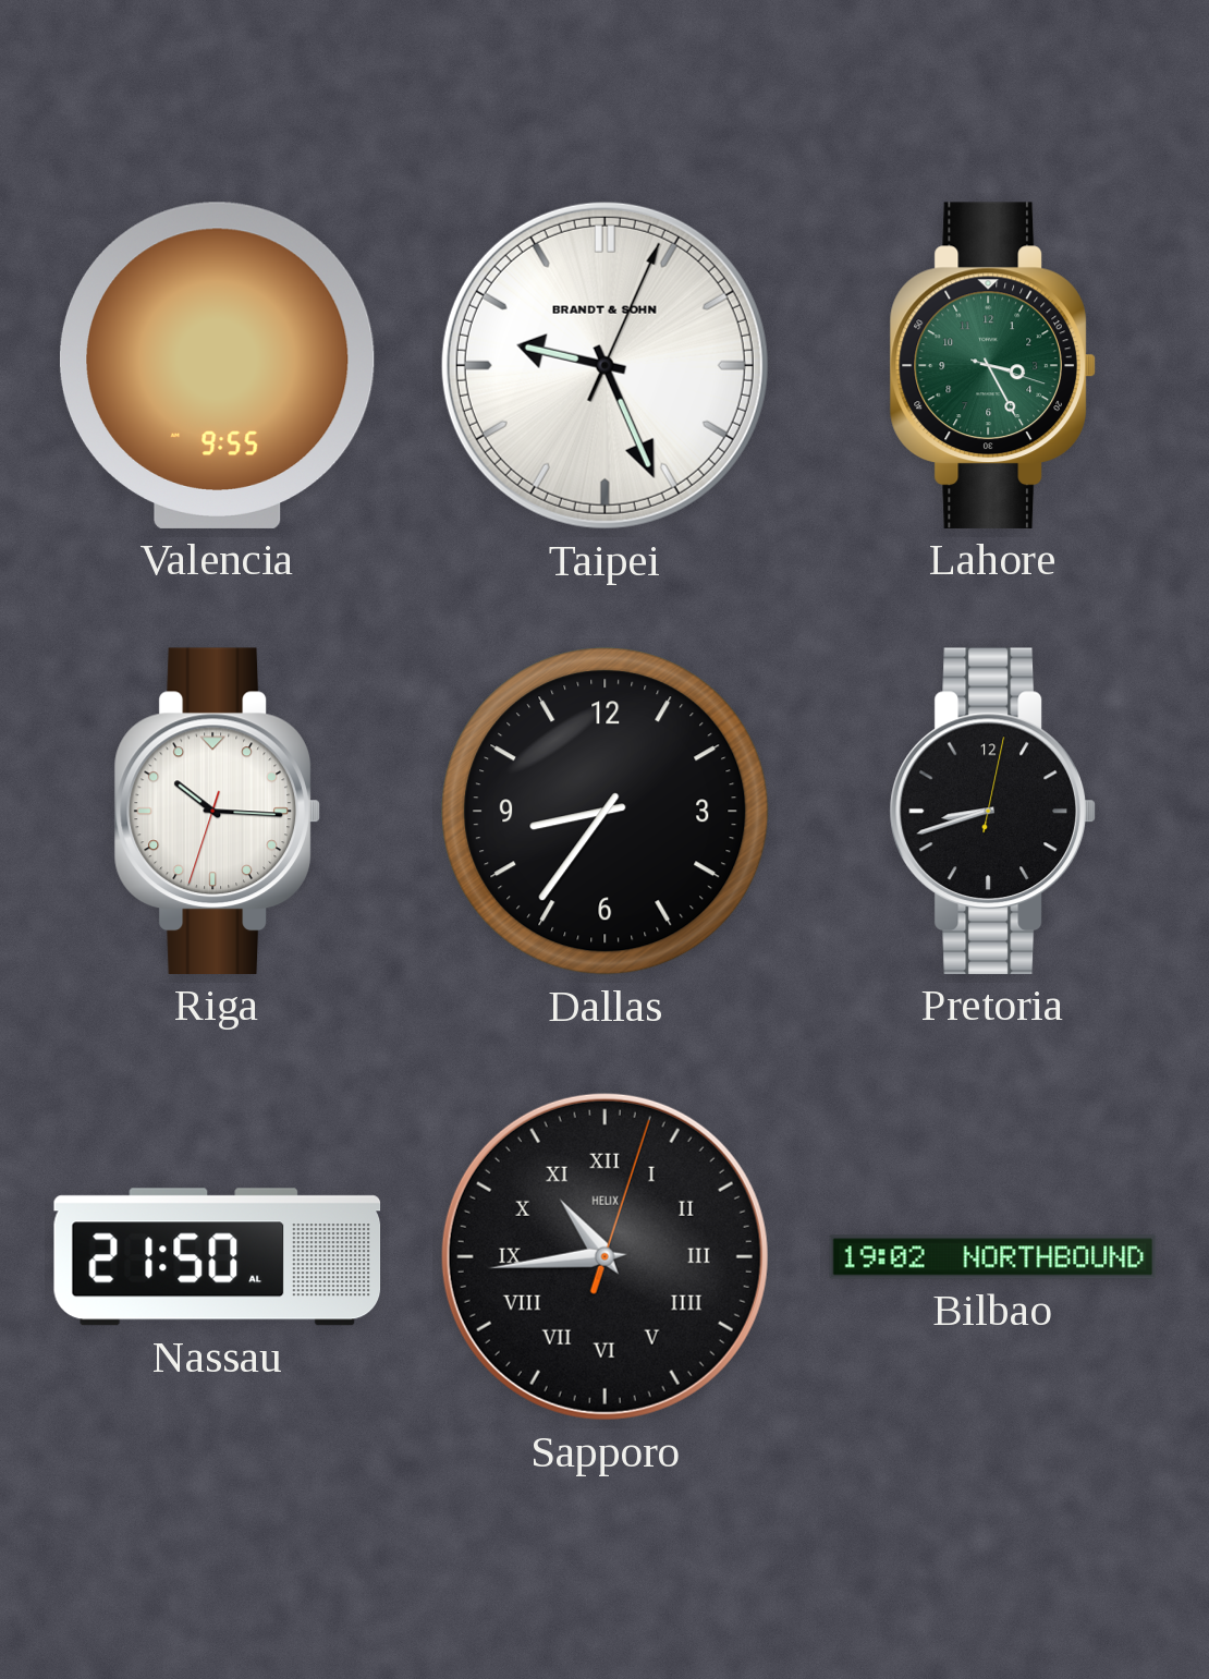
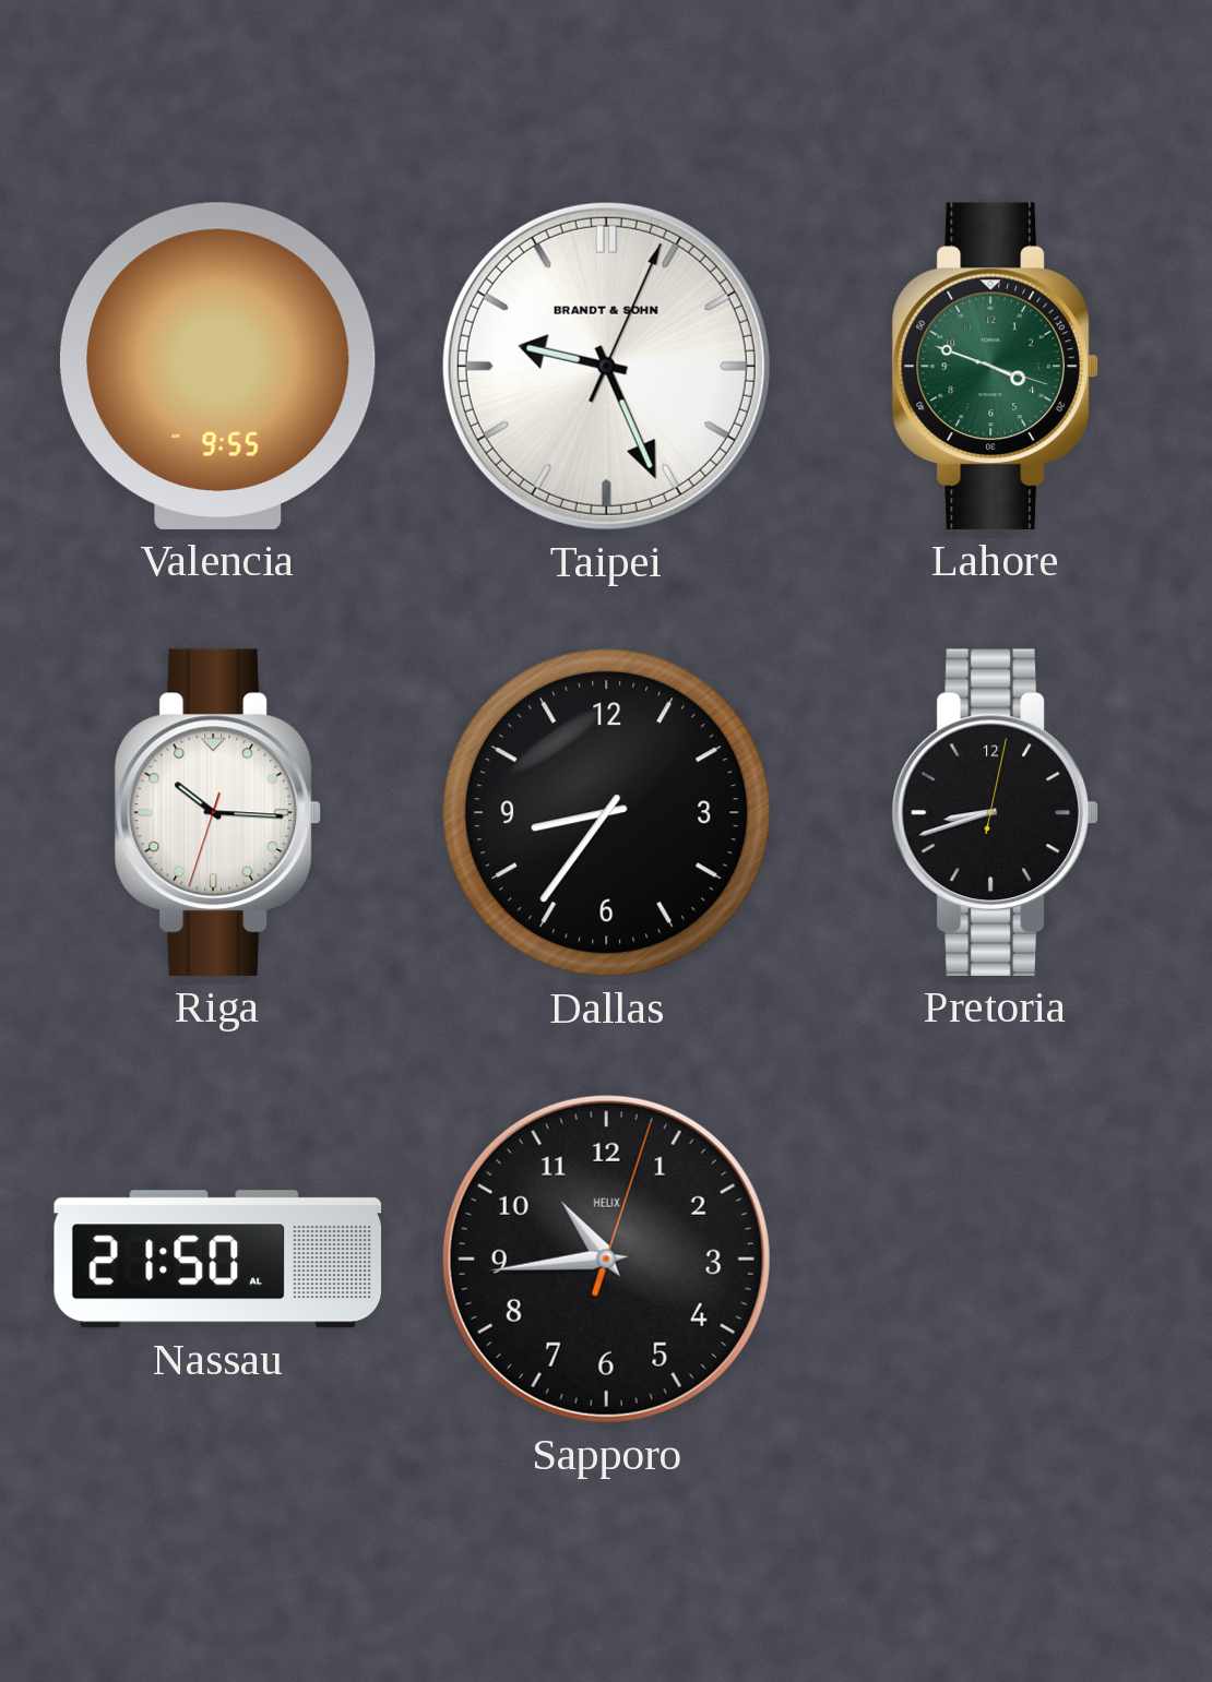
Lahore: 3:25 -> 3:48
Sapporo numerals: Roman -> Arabic
Bilbao: 19:02 -> none
